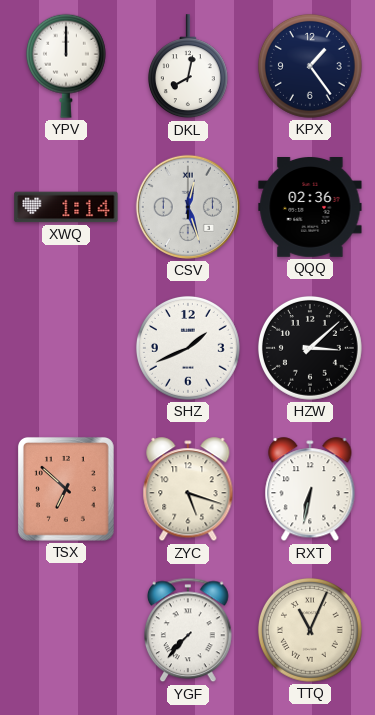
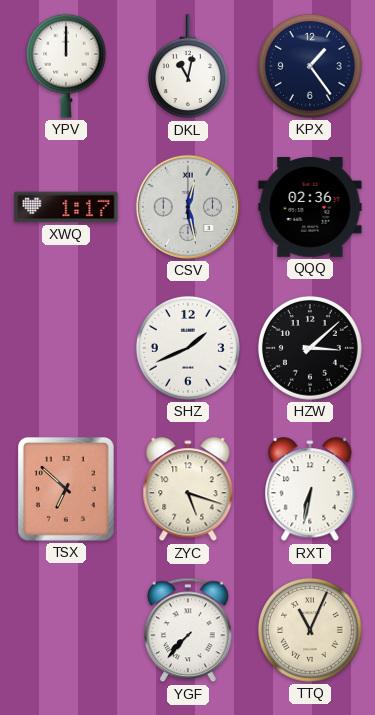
DKL: 8:02 -> 11:02
XWQ: 1:14 -> 1:17
CSV: 12:27 -> 12:28
